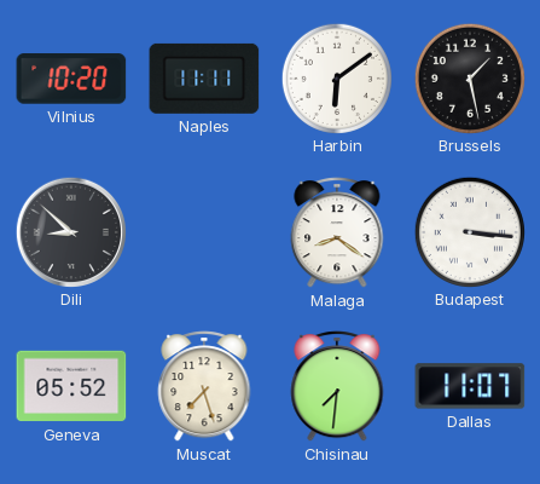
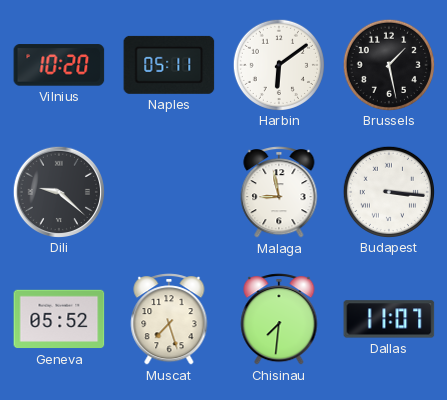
Naples: 11:11 -> 05:11
Dili: 8:52 -> 9:22
Malaga: 8:21 -> 8:58
